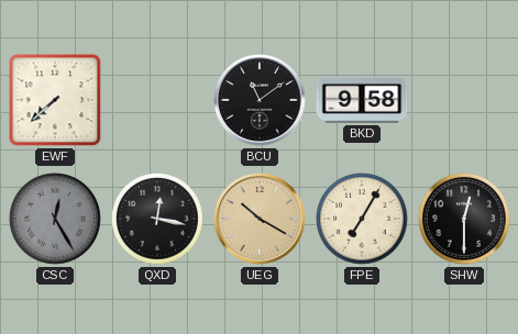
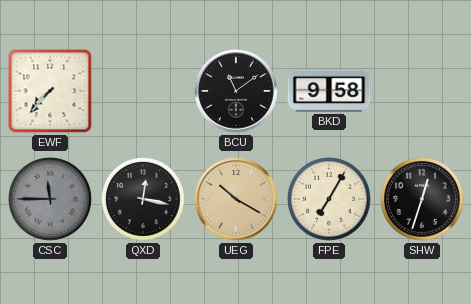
EWF: 7:38 -> 7:37
CSC: 12:25 -> 11:45
SHW: 12:30 -> 12:33
